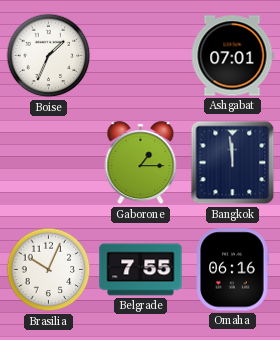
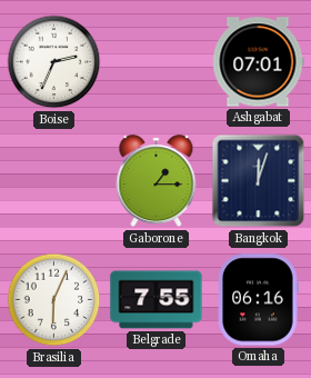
Boise: 1:34 -> 2:34
Bangkok: 11:59 -> 12:03
Brasilia: 10:04 -> 6:04
